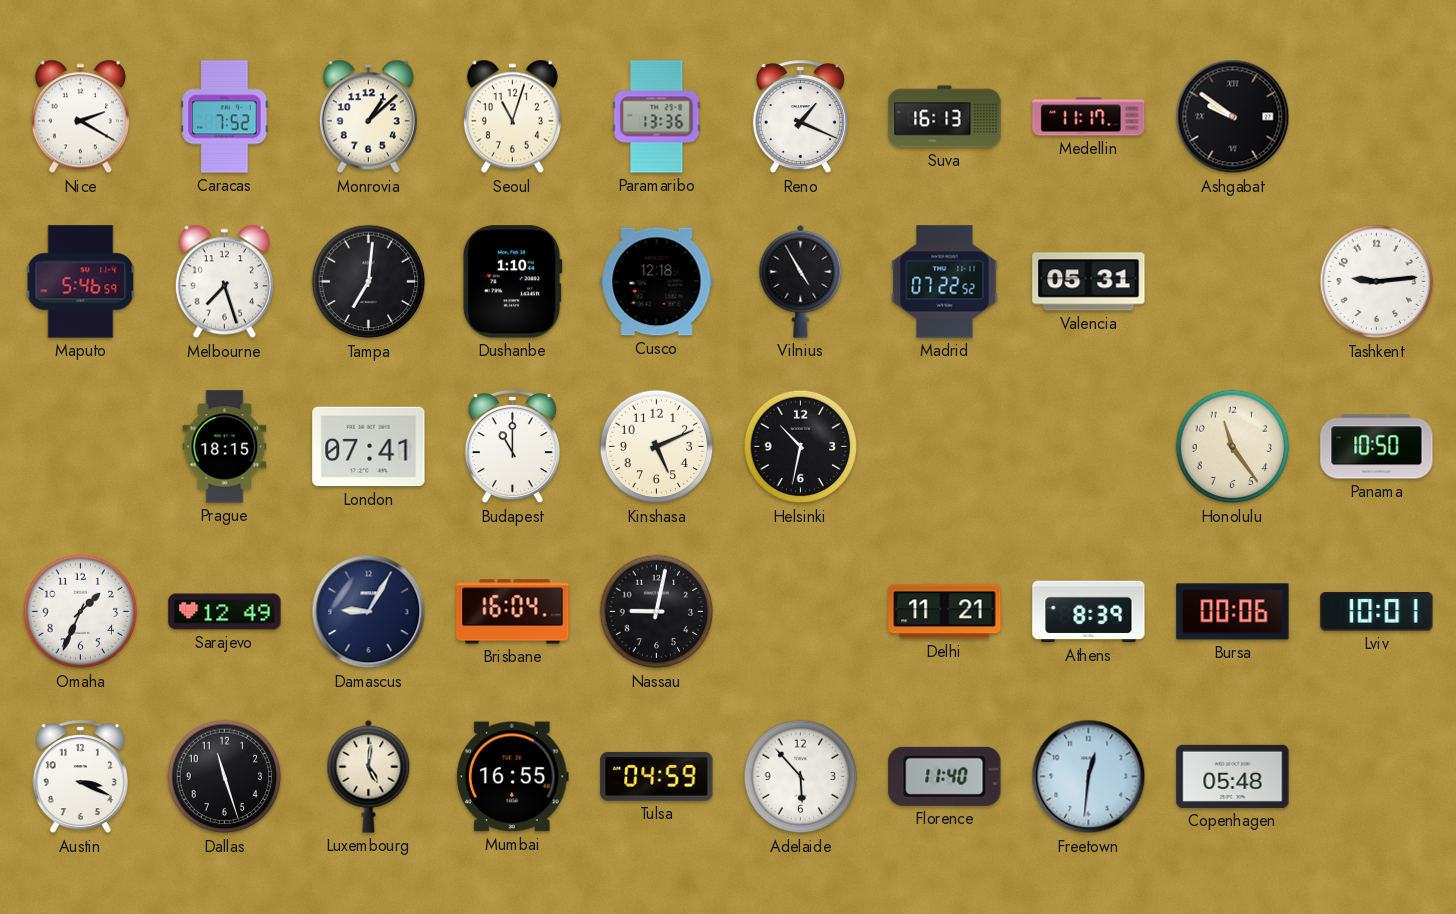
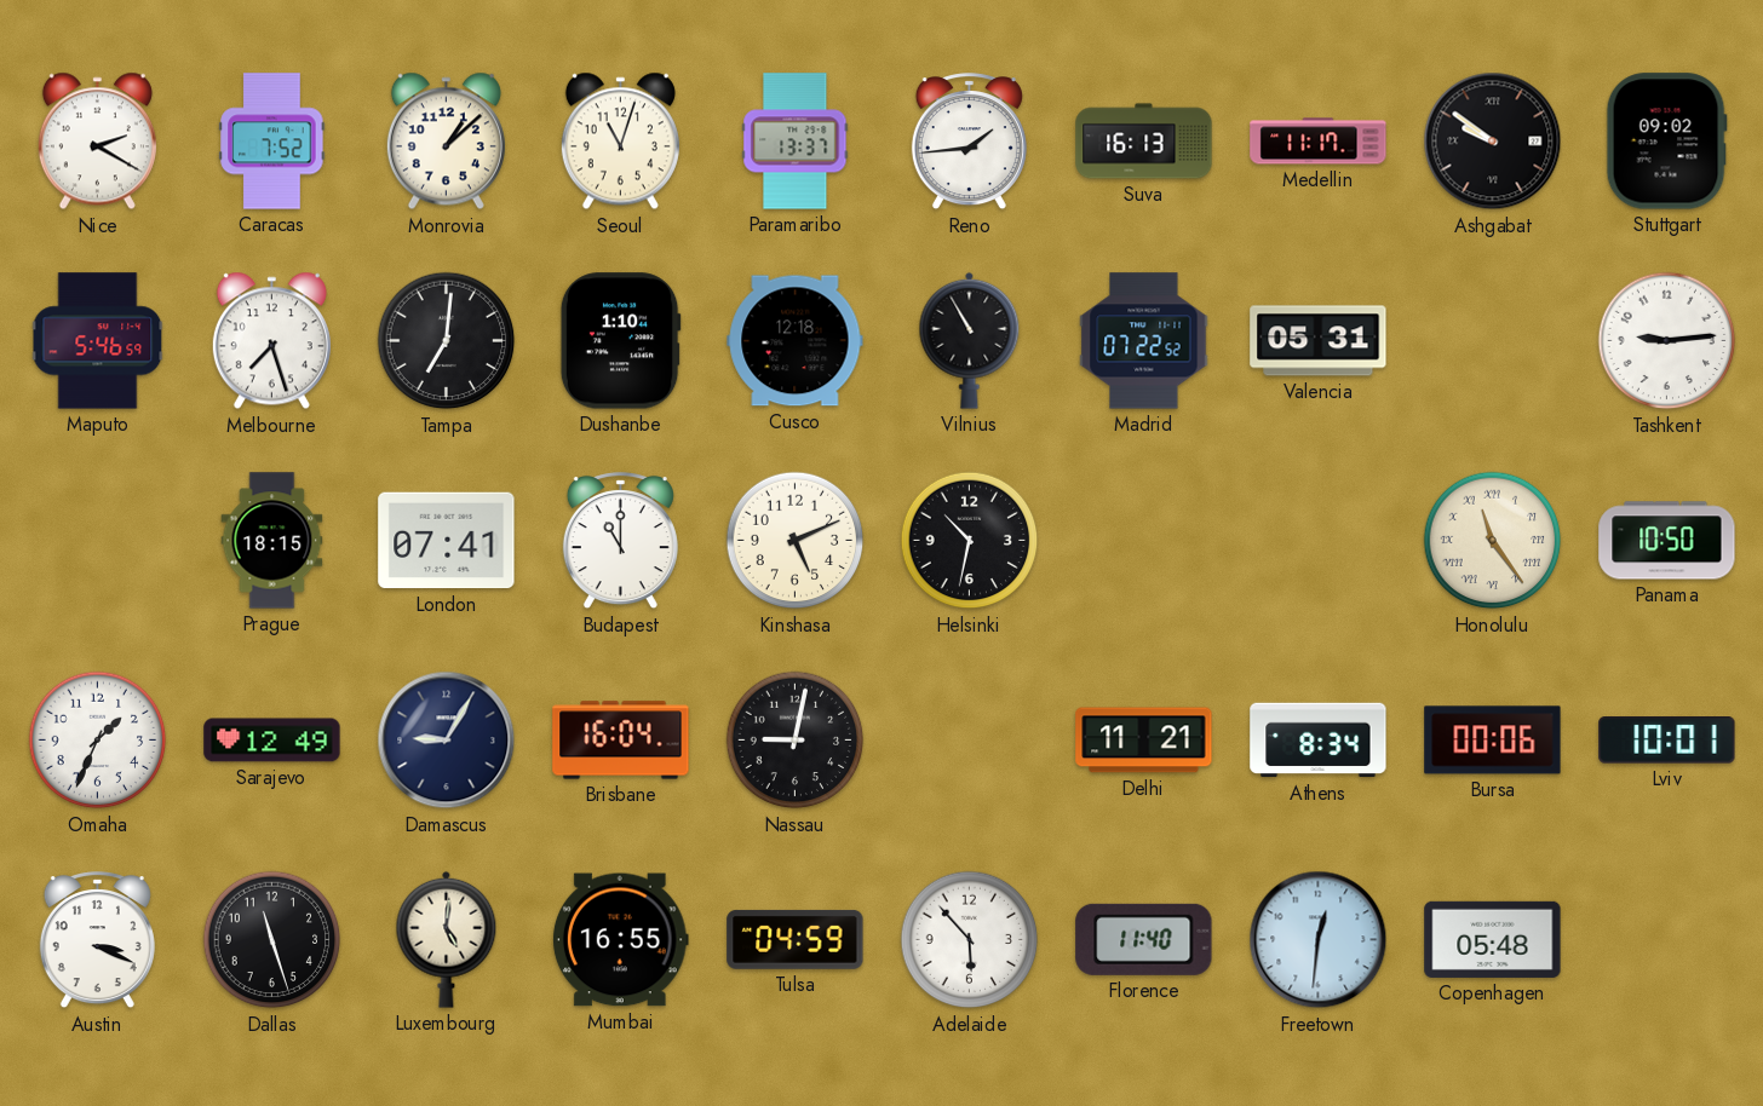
Paramaribo: 13:36 -> 13:37
Reno: 1:19 -> 1:44
Stuttgart: none -> 09:02
Vilnius: 4:55 -> 10:55
Honolulu numerals: Arabic -> Roman
Athens: 8:39 -> 8:34
